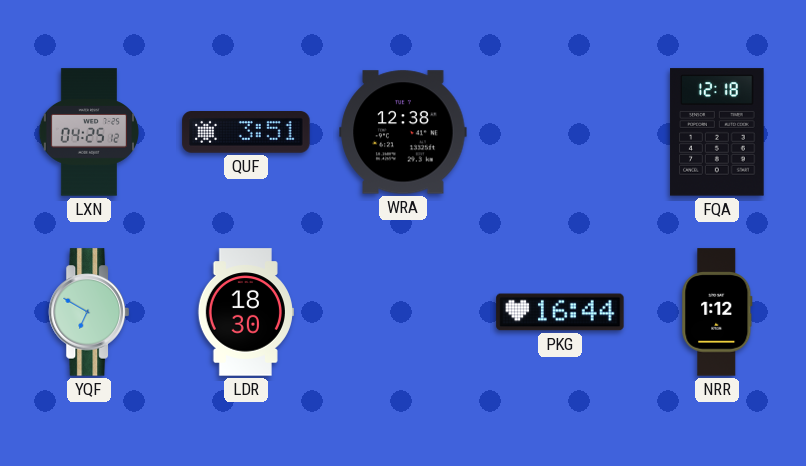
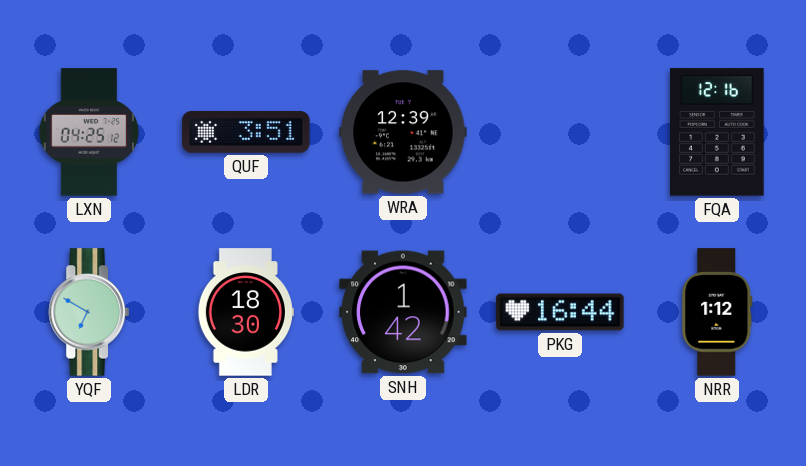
WRA: 12:38 -> 12:39
FQA: 12:18 -> 12:16
SNH: none -> 1:42
